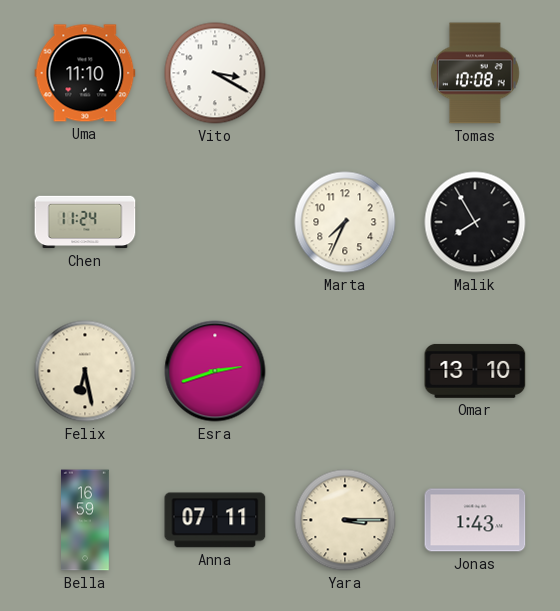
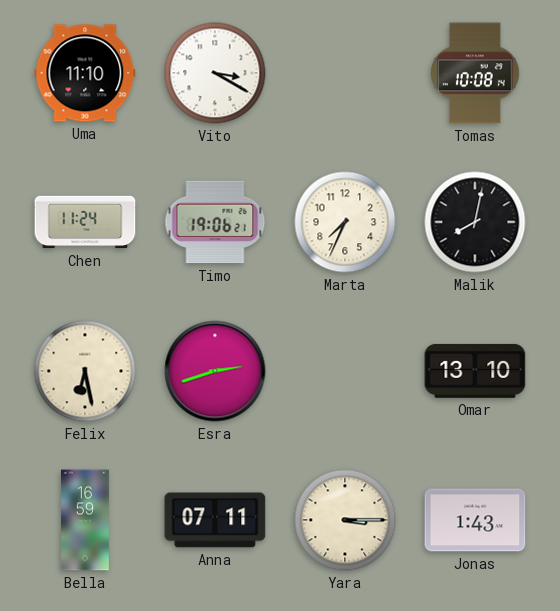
Timo: none -> 19:06
Malik: 7:55 -> 8:02
